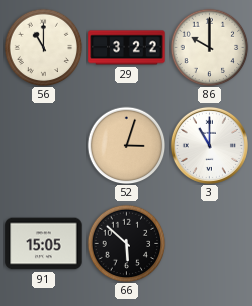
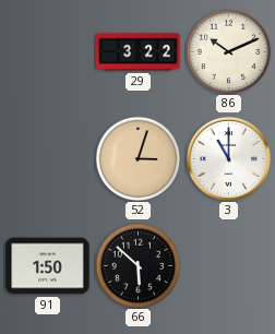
56: 11:00 -> none
86: 10:00 -> 10:11
91: 15:05 -> 1:50
